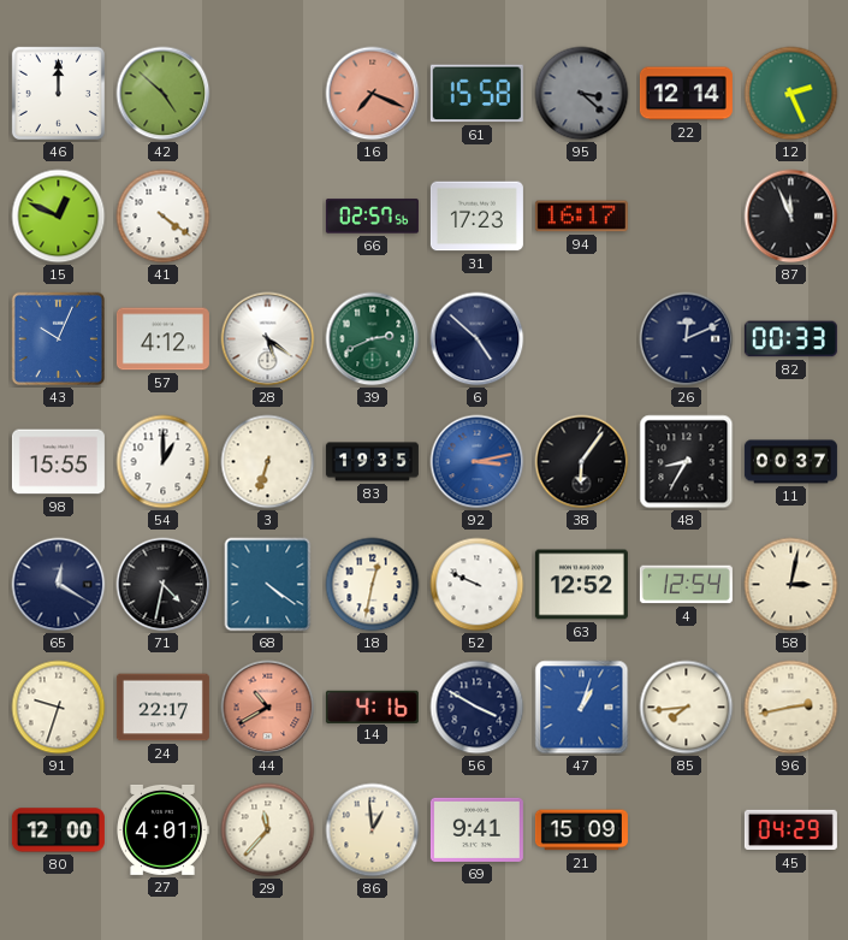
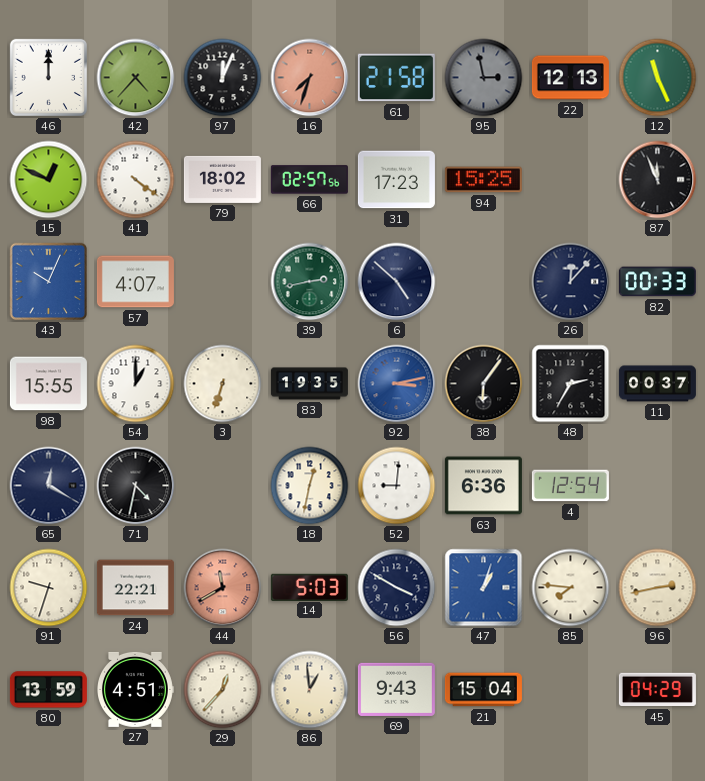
42: 4:52 -> 4:37
97: none -> 12:04
16: 7:19 -> 7:33
61: 15:58 -> 21:58
95: 3:22 -> 2:58
22: 12:14 -> 12:13
12: 2:26 -> 11:26
79: none -> 18:02
94: 16:17 -> 15:25
57: 4:12 -> 4:07
28: 5:21 -> none
39: 2:41 -> 2:43
26: 12:11 -> 12:07
48: 8:35 -> 2:35
68: 4:21 -> none
52: 9:49 -> 9:01
63: 12:52 -> 6:36
58: 3:02 -> none
24: 22:17 -> 22:21
44: 10:40 -> 11:40
14: 4:16 -> 5:03
85: 7:44 -> 7:46
80: 12:00 -> 13:59
27: 4:01 -> 4:51
29: 11:37 -> 12:37
69: 9:41 -> 9:43
21: 15:09 -> 15:04
